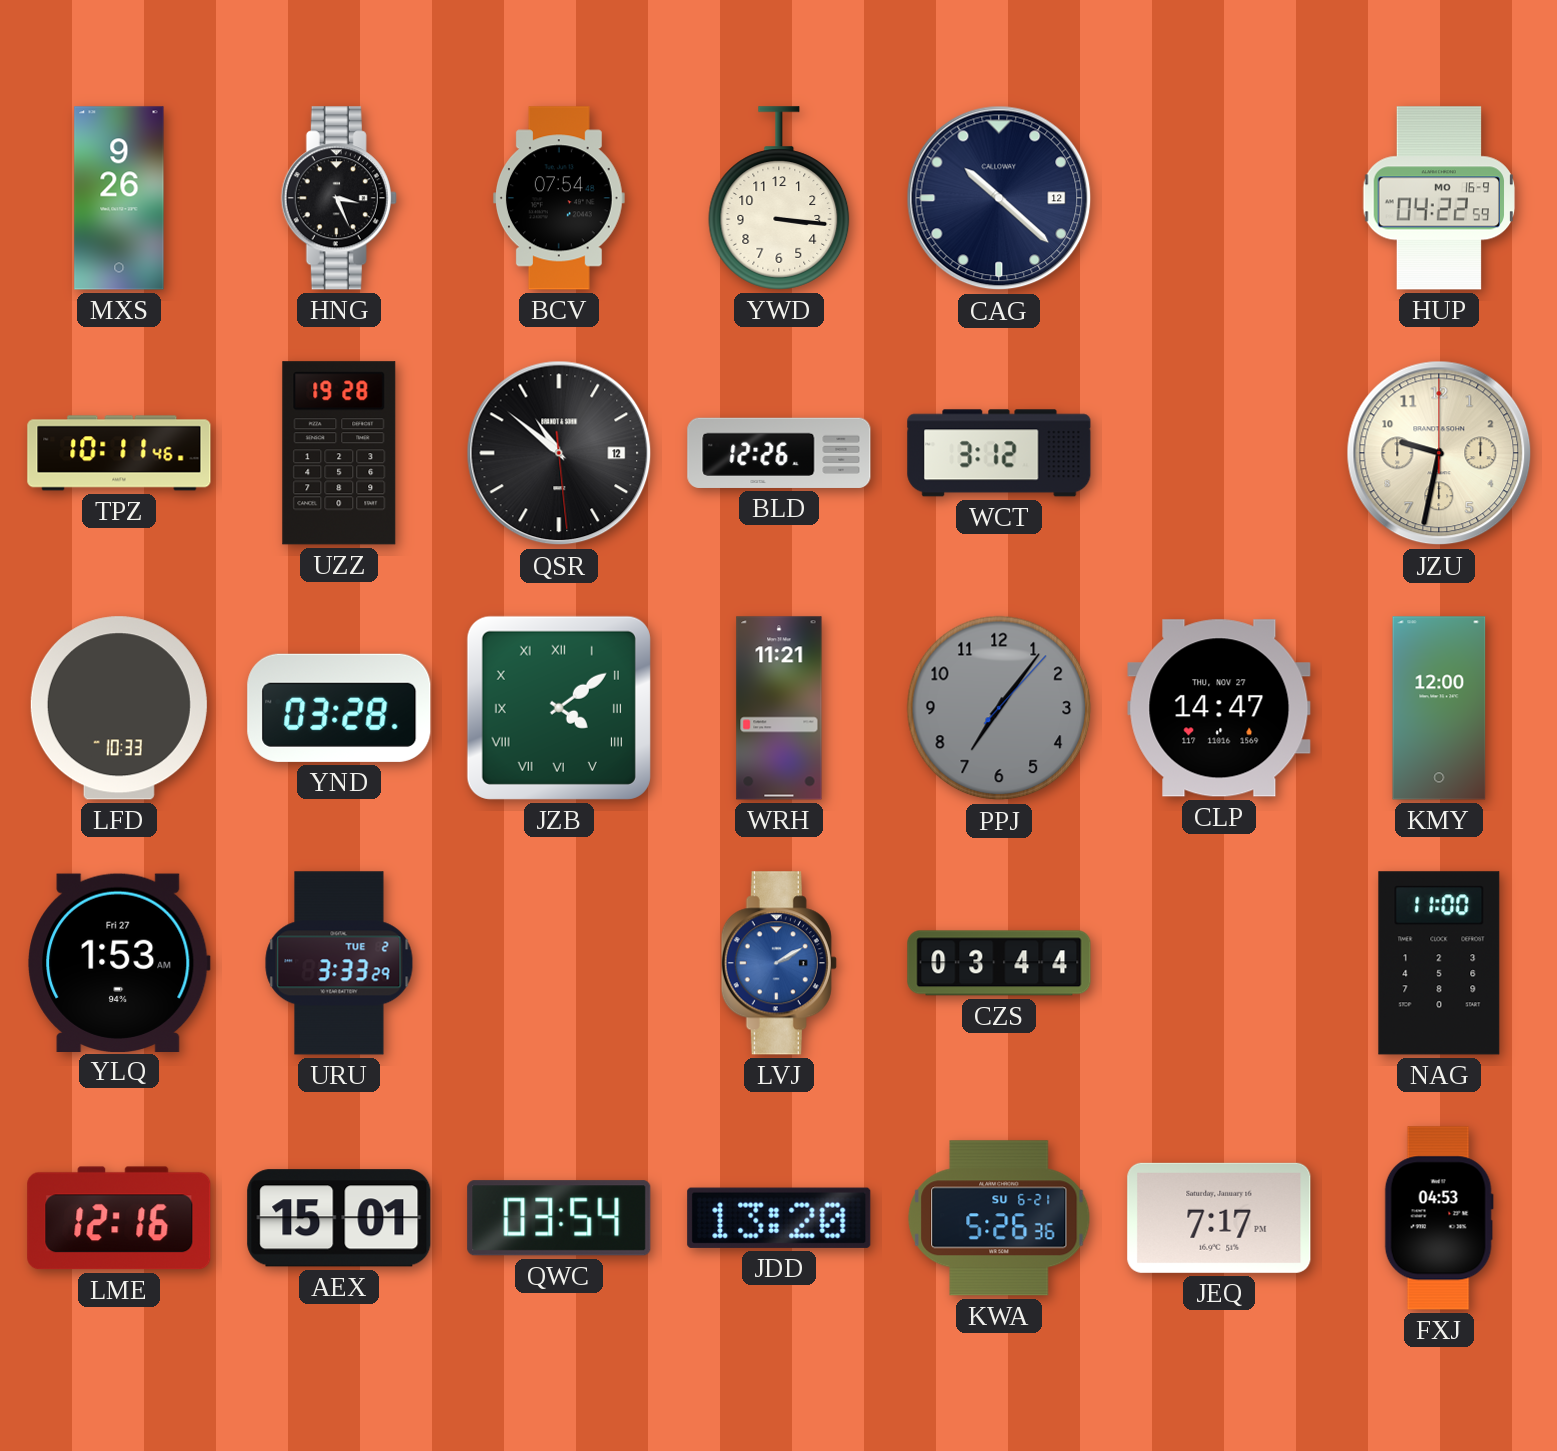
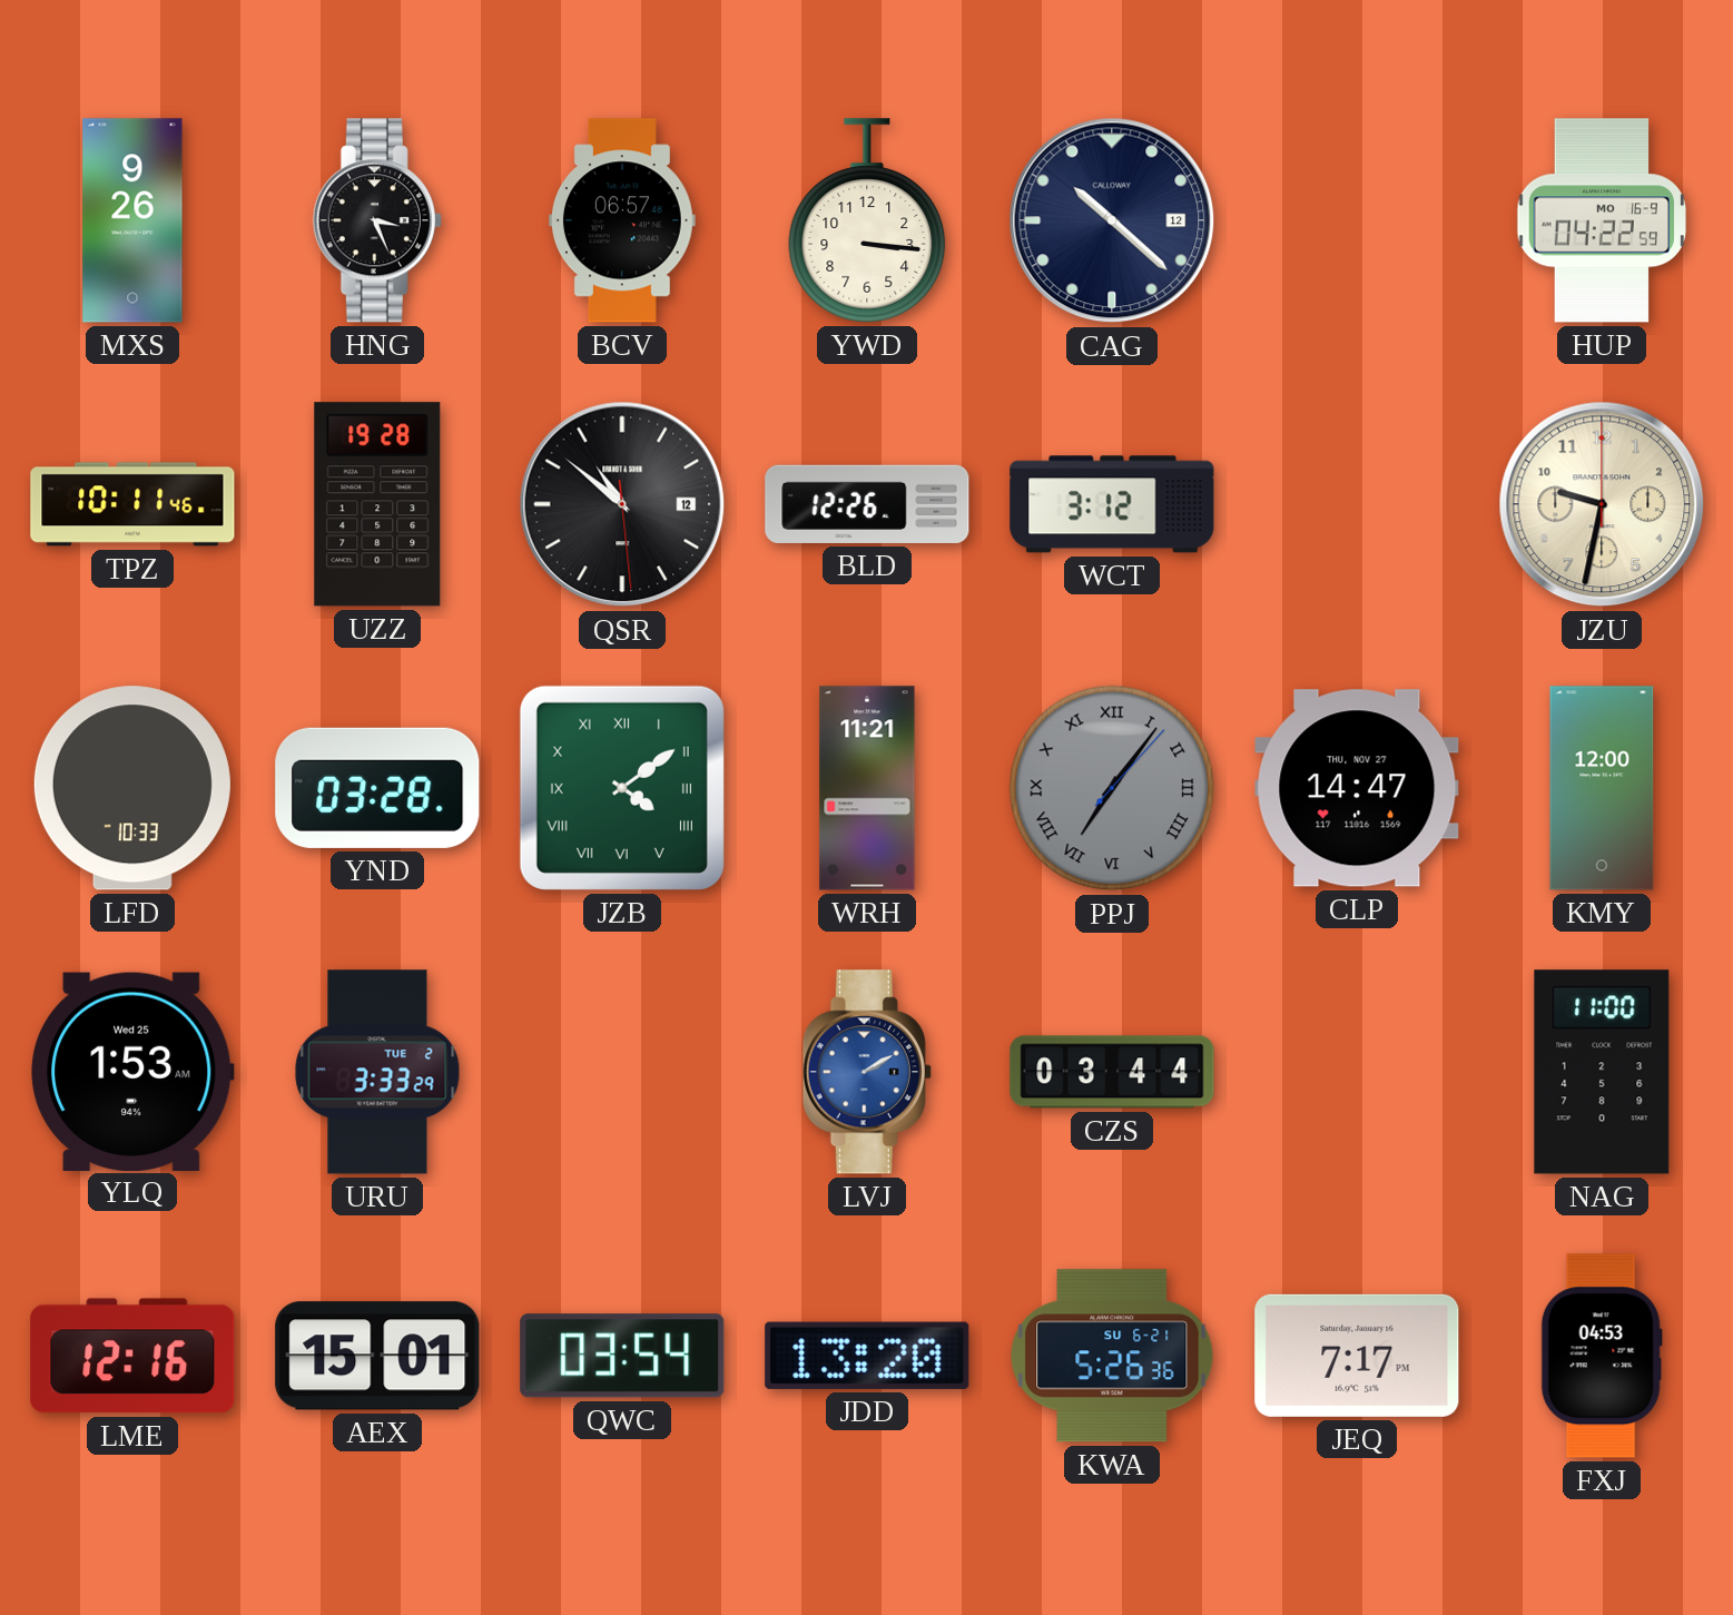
BCV: 07:54 -> 06:57
PPJ numerals: Arabic -> Roman
YLQ date: Fri 27 -> Wed 25
